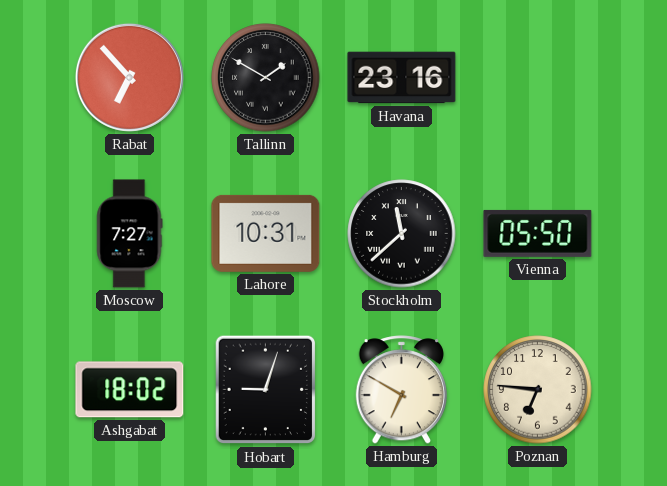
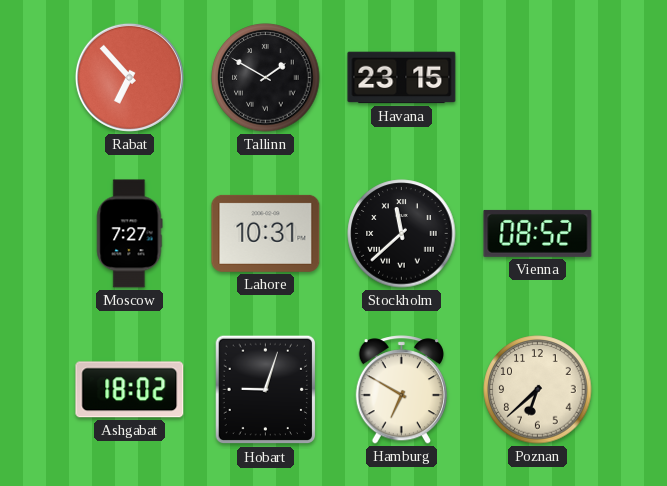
Havana: 23:16 -> 23:15
Vienna: 05:50 -> 08:52
Poznan: 6:46 -> 6:38
